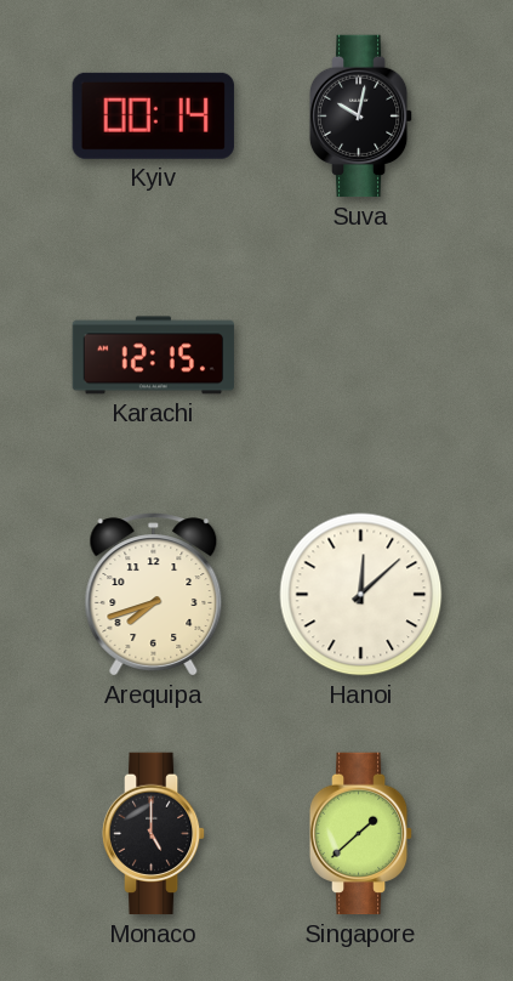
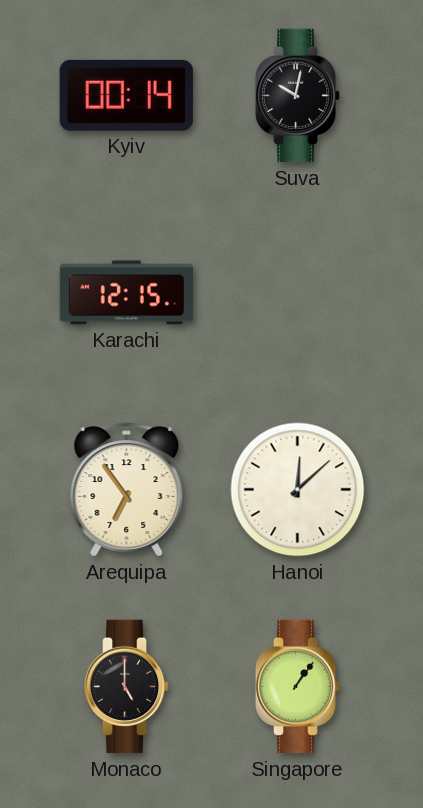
Arequipa: 7:42 -> 6:54
Singapore: 1:38 -> 1:06
